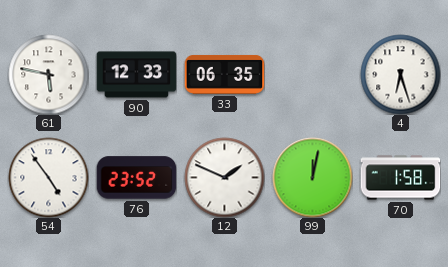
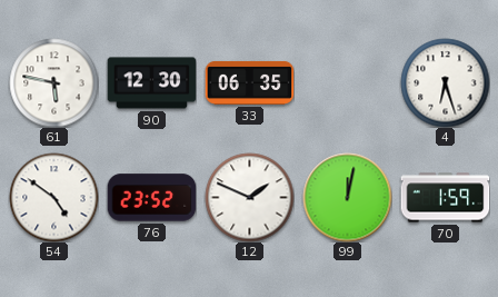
90: 12:33 -> 12:30
54: 4:54 -> 4:51
70: 1:58 -> 1:59
